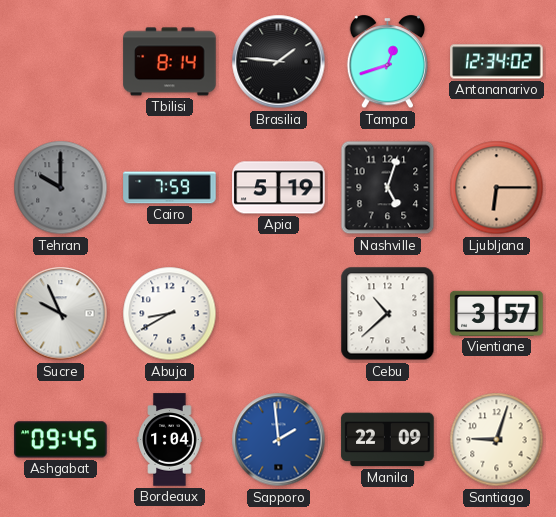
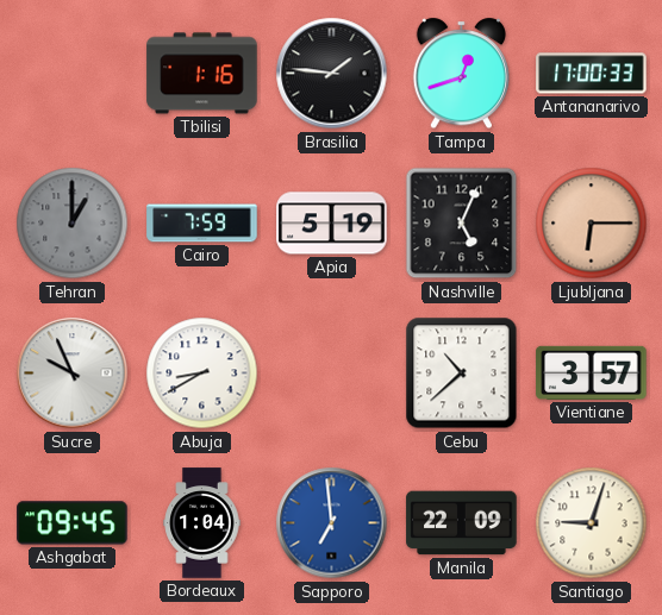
Tbilisi: 8:14 -> 1:16
Antananarivo: 12:34 -> 17:00
Tehran: 10:00 -> 1:00
Nashville: 5:03 -> 5:04
Sapporo: 1:59 -> 6:59
